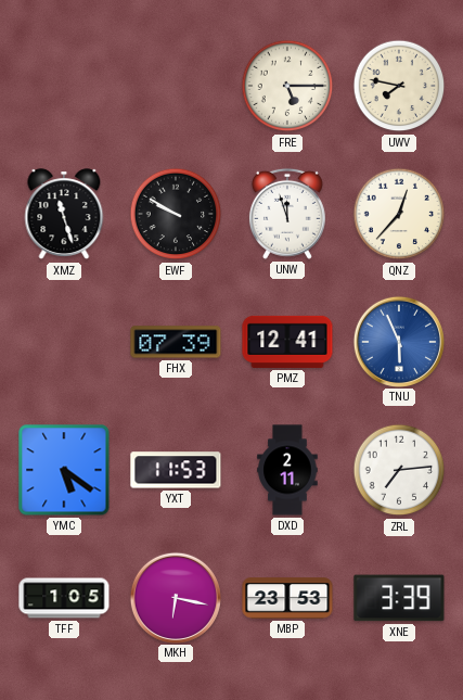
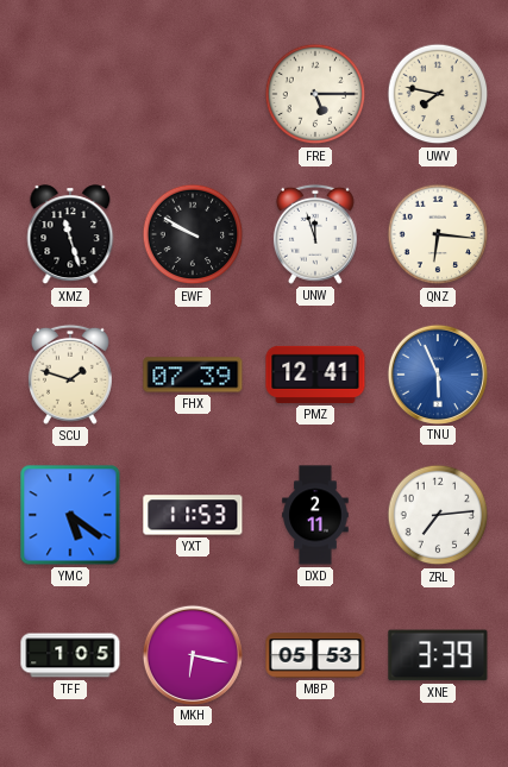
QNZ: 12:37 -> 6:16
SCU: none -> 1:48
MBP: 23:53 -> 05:53
